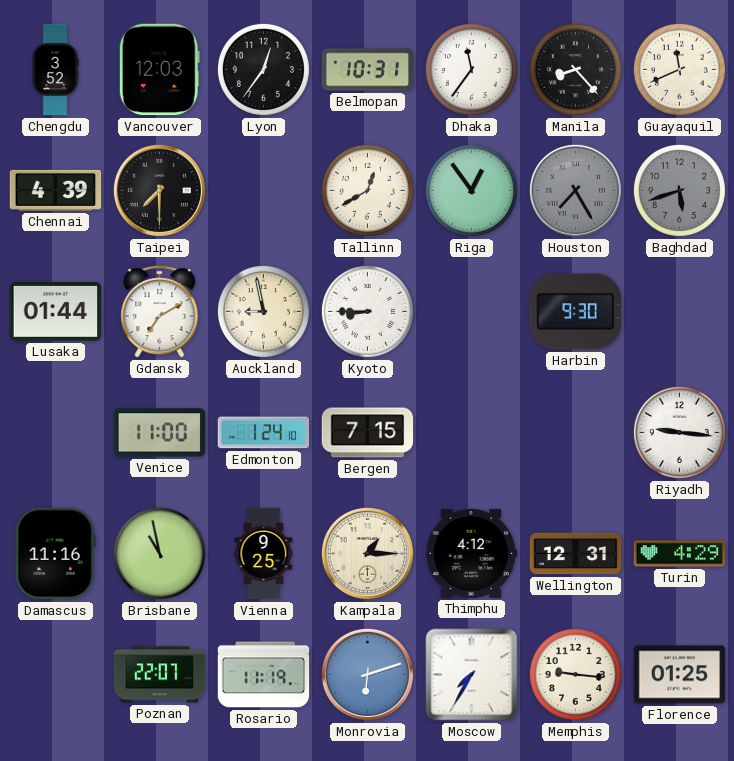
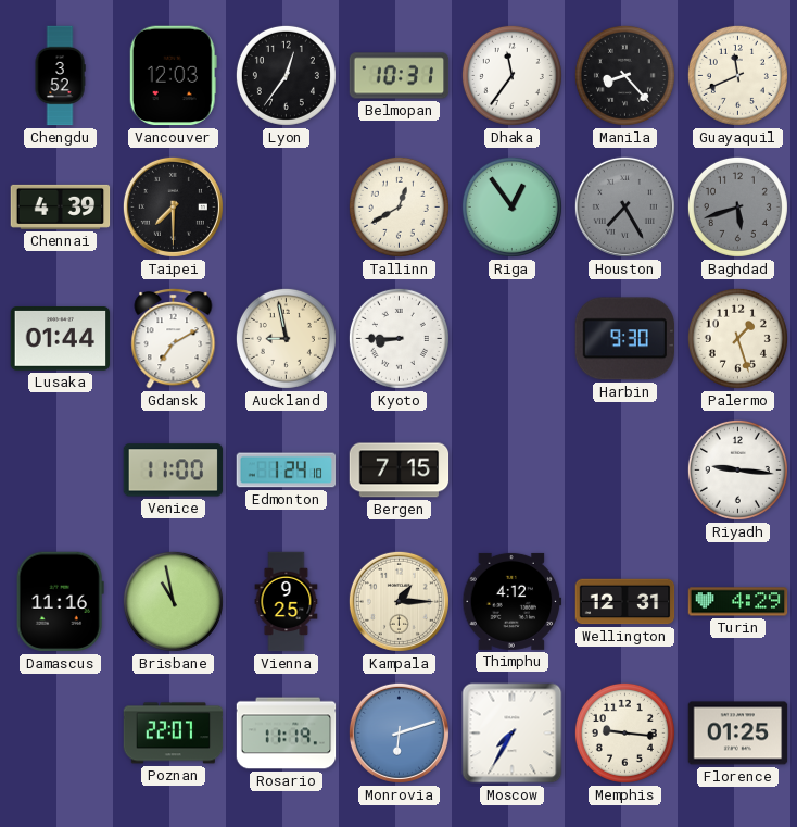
Palermo: none -> 1:27
